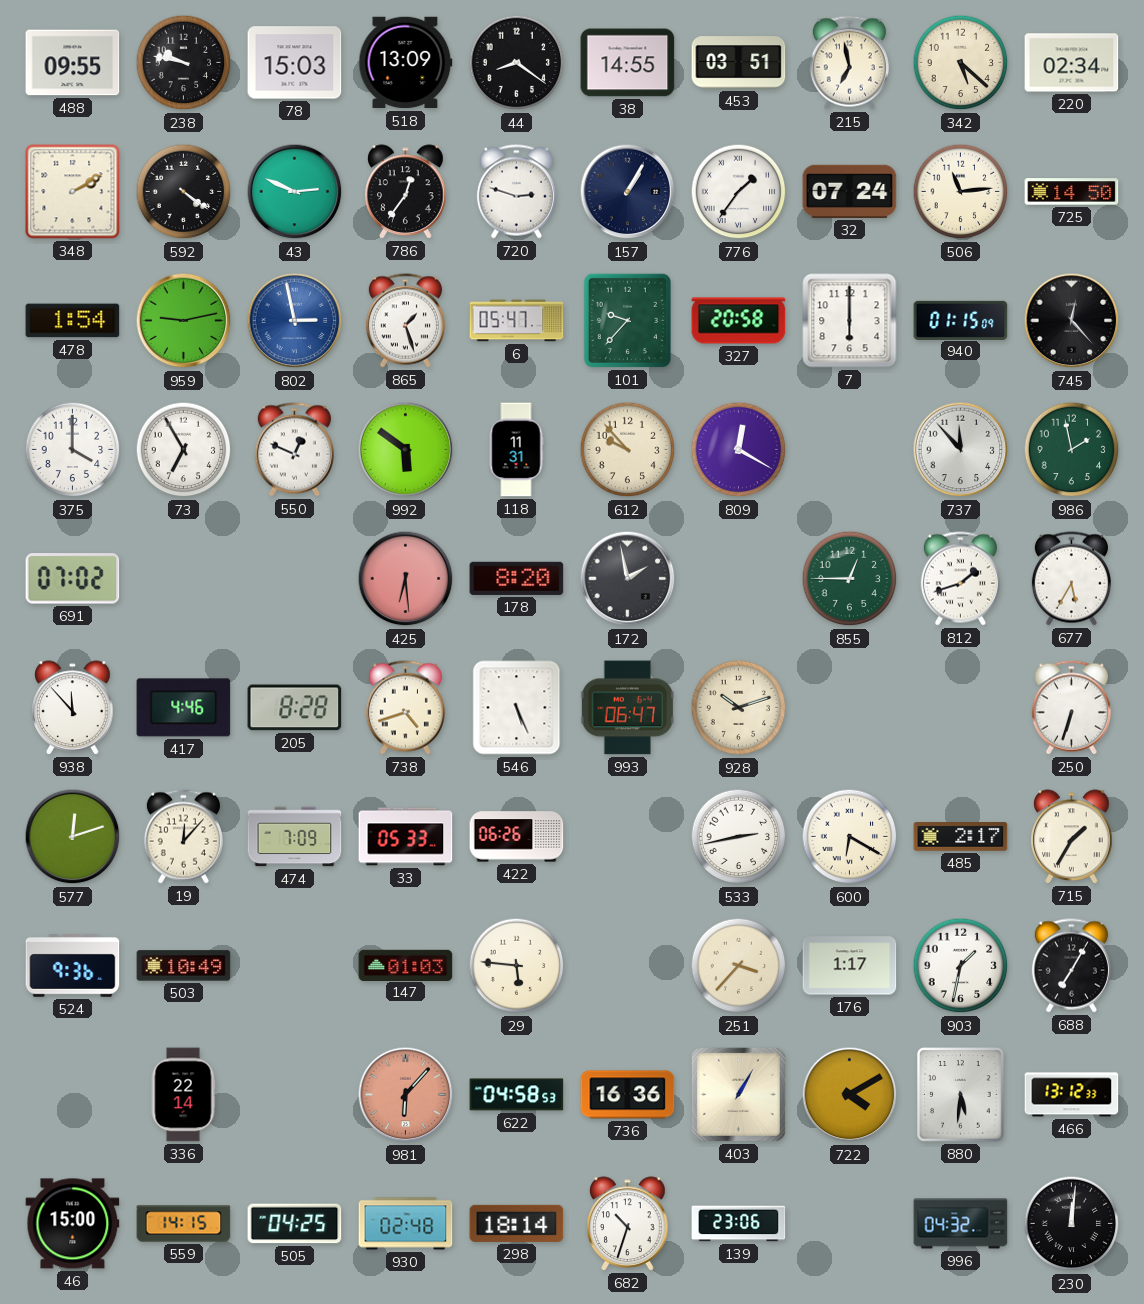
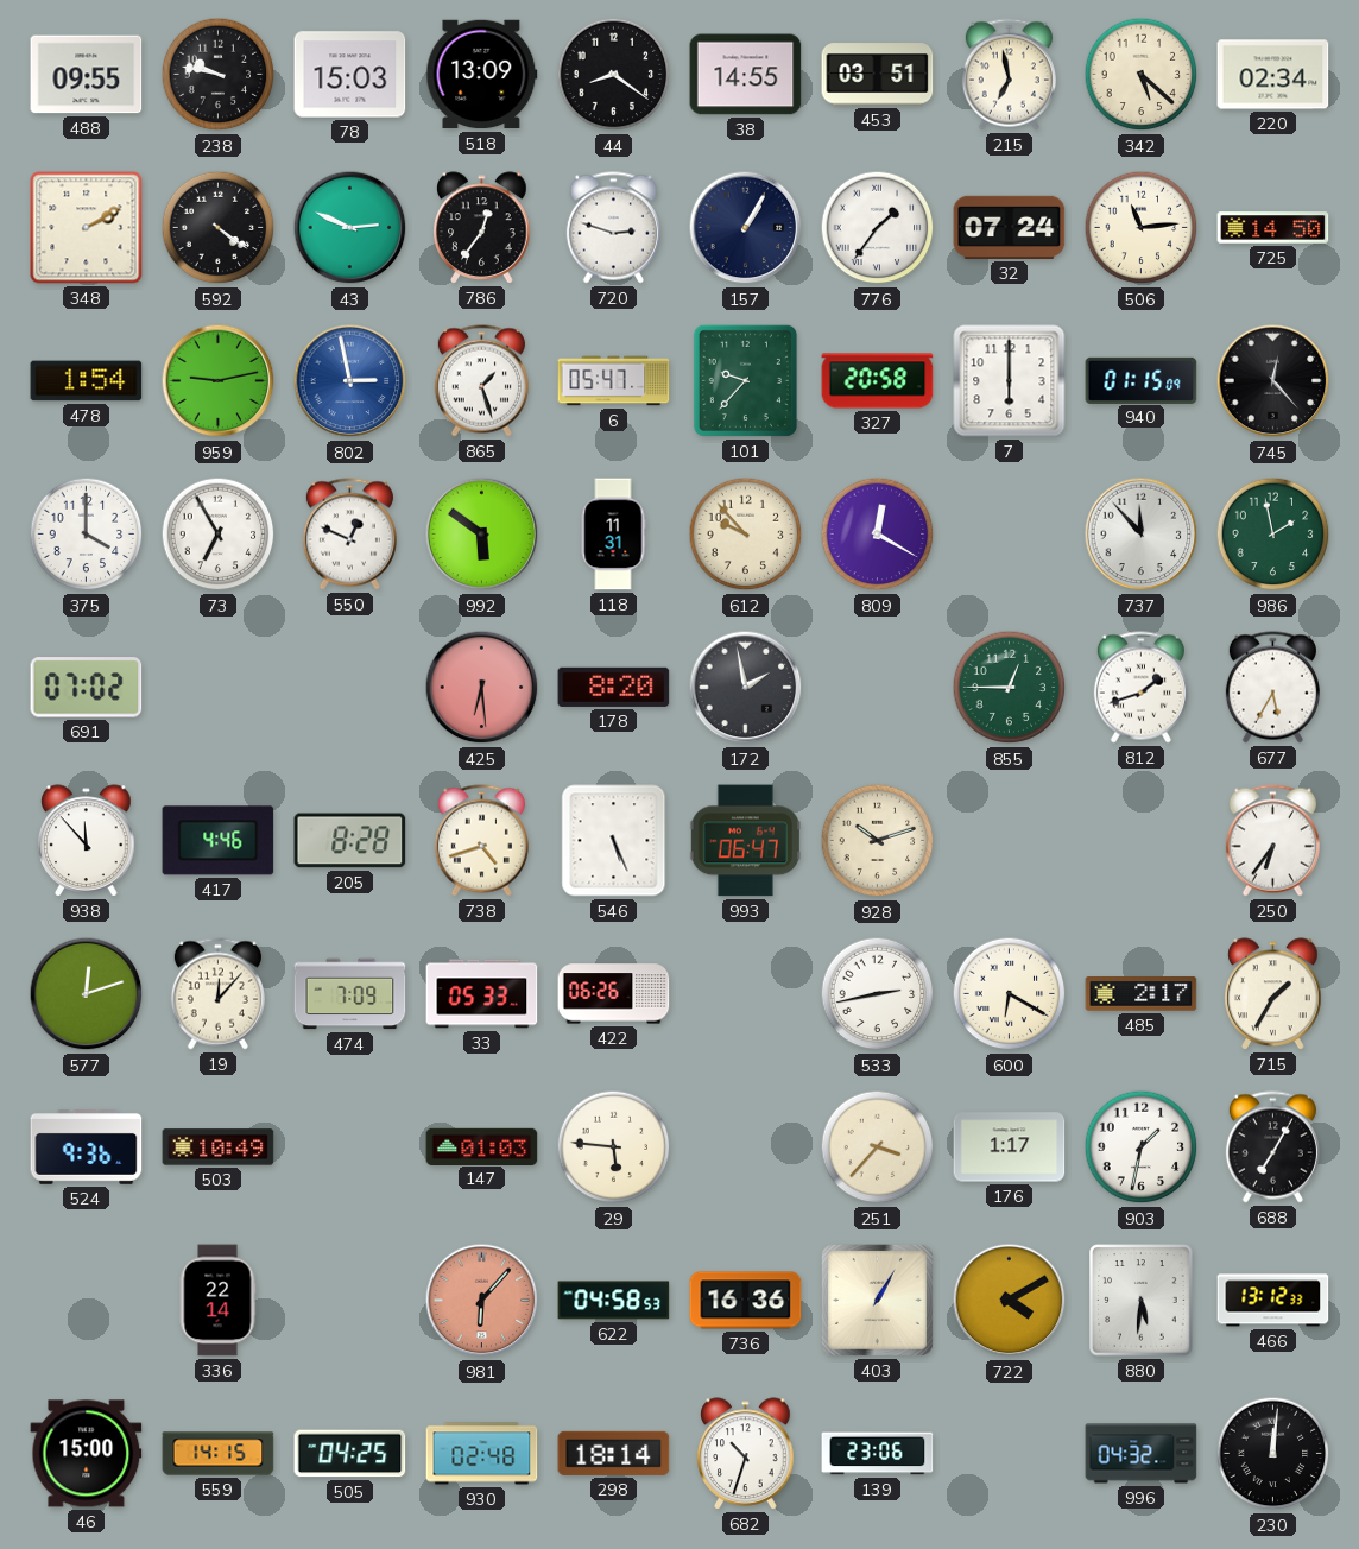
250: 6:33 -> 6:36
